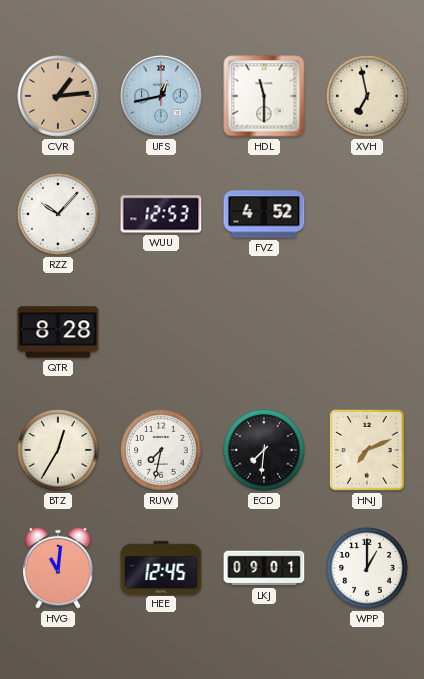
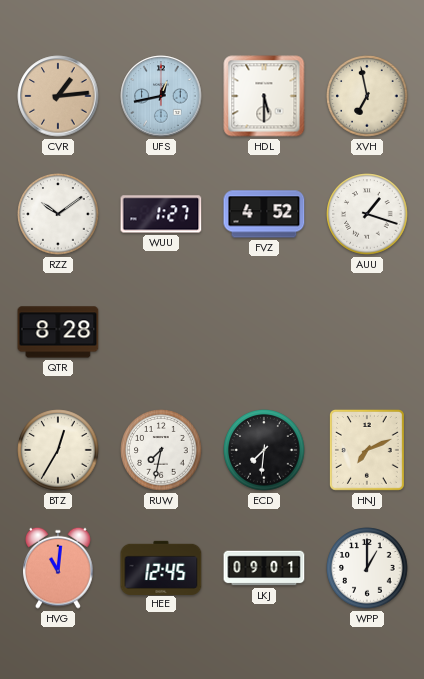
HDL: 11:30 -> 5:30
RZZ: 10:07 -> 10:09
WUU: 12:53 -> 1:27
AUU: none -> 1:18
